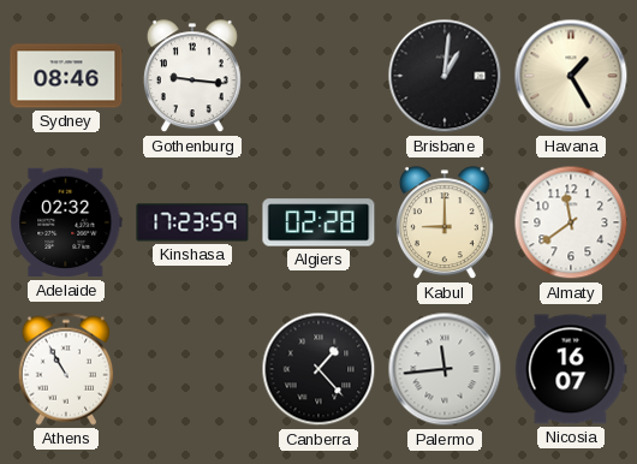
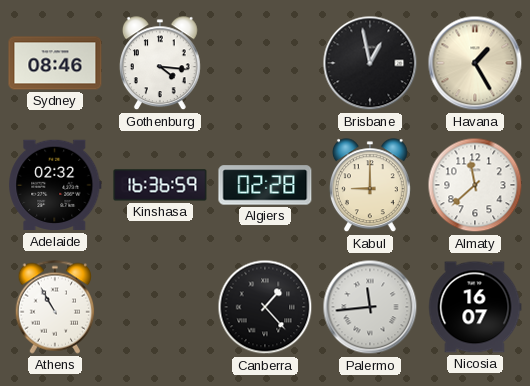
Gothenburg: 9:16 -> 4:16
Brisbane: 1:01 -> 12:58
Kinshasa: 17:23 -> 16:36
Almaty: 11:39 -> 11:38
